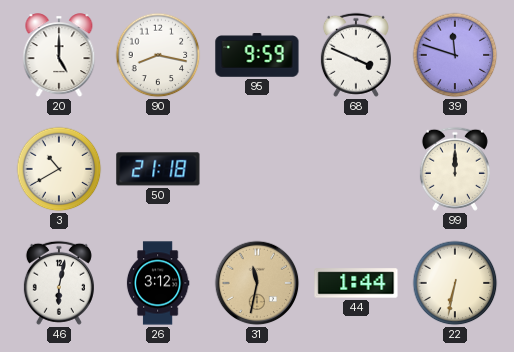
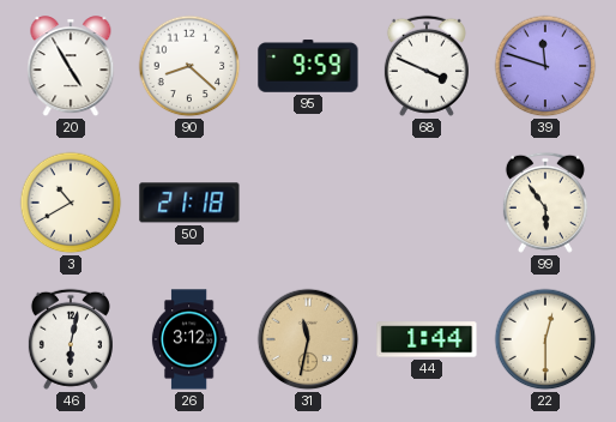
20: 5:00 -> 4:55
90: 8:17 -> 8:22
99: 12:00 -> 5:54
22: 6:32 -> 12:30
